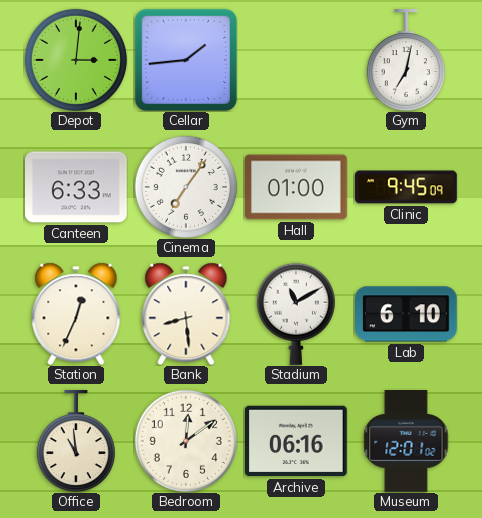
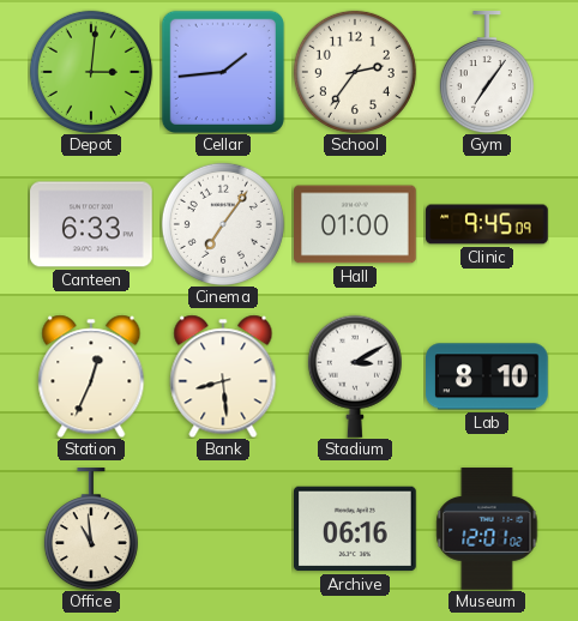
School: none -> 2:36
Gym: 7:02 -> 7:06
Stadium: 11:10 -> 3:10
Lab: 6:10 -> 8:10
Bedroom: 12:09 -> none
